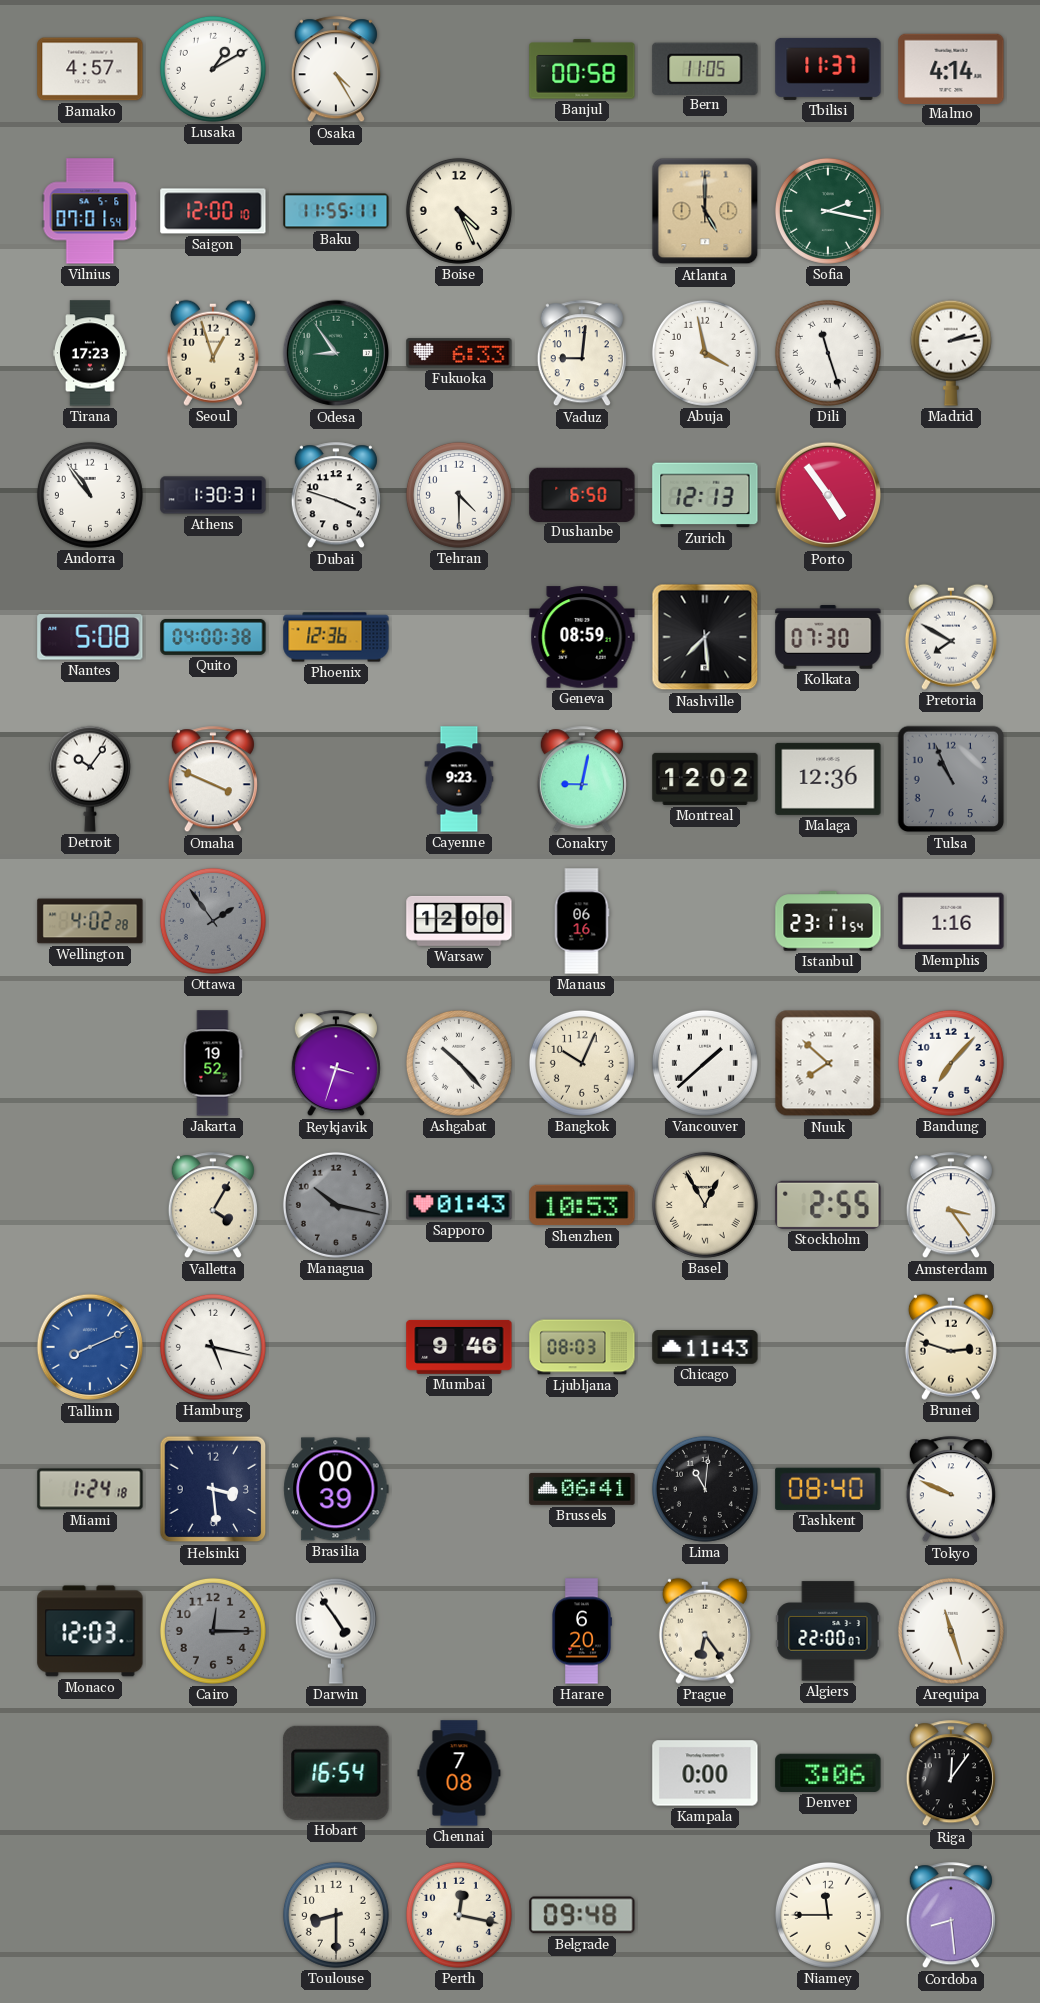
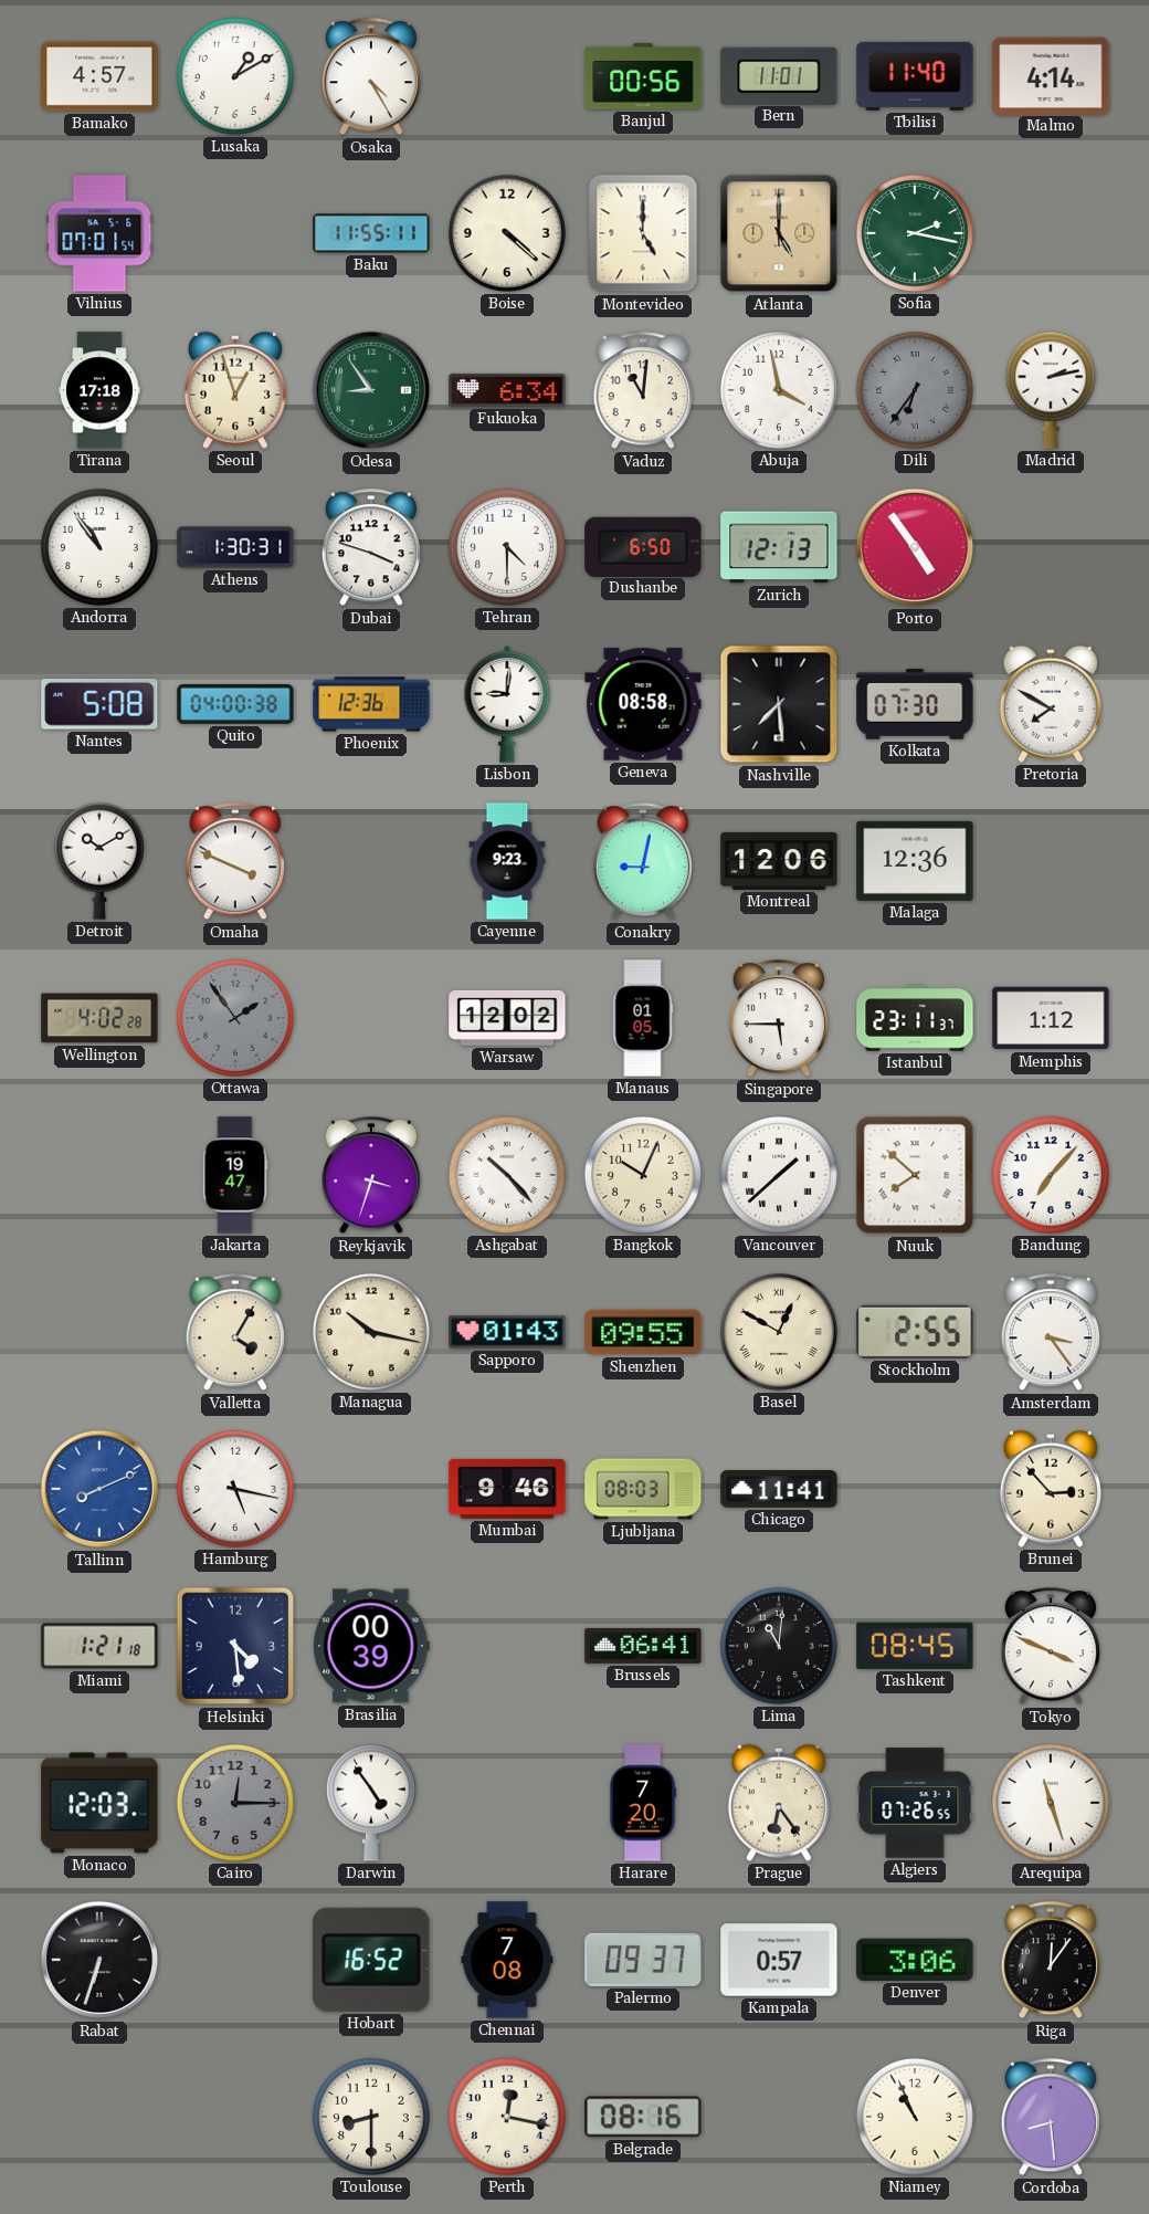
Banjul: 00:58 -> 00:56
Bern: 11:05 -> 11:01
Tbilisi: 11:37 -> 11:40
Saigon: 12:00 -> none
Boise: 4:26 -> 4:22
Montevideo: none -> 5:00
Tirana: 17:23 -> 17:18
Fukuoka: 6:33 -> 6:34
Vaduz: 9:01 -> 11:01
Dili: 11:27 -> 6:36
Dili dial: white -> grey
Lisbon: none -> 9:01
Geneva: 08:59 -> 08:58
Detroit: 10:06 -> 10:10
Montreal: 12:02 -> 12:06
Tulsa: 10:56 -> none
Warsaw: 12:00 -> 12:02
Manaus: 06:16 -> 01:05
Singapore: none -> 5:45
Istanbul: 23:11:54 -> 23:11:37
Memphis: 1:16 -> 1:12
Jakarta: 19:52 -> 19:47
Managua dial: grey -> cream
Shenzhen: 10:53 -> 09:55
Basel: 12:55 -> 12:50
Chicago: 11:43 -> 11:41
Brunei: 2:48 -> 2:53
Miami: 1:24 -> 1:21
Helsinki: 3:29 -> 4:29
Tashkent: 08:40 -> 08:45
Tokyo: 9:49 -> 3:49
Harare: 6:20 -> 7:20
Algiers: 22:00 -> 07:26
Rabat: none -> 6:33
Hobart: 16:54 -> 16:52
Palermo: none -> 09:37
Kampala: 0:00 -> 0:57
Belgrade: 09:48 -> 08:16
Niamey: 11:45 -> 10:56
